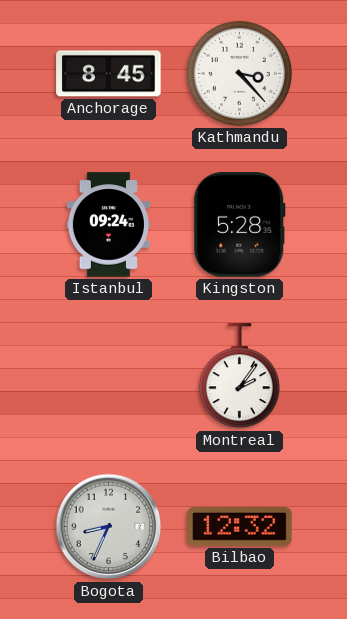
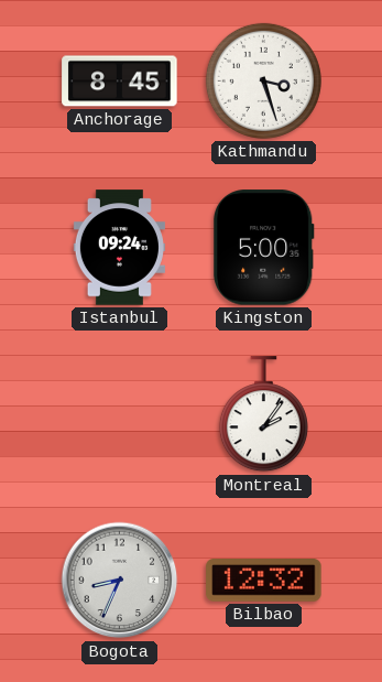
Kathmandu: 3:23 -> 3:27
Kingston: 5:28 -> 5:00
